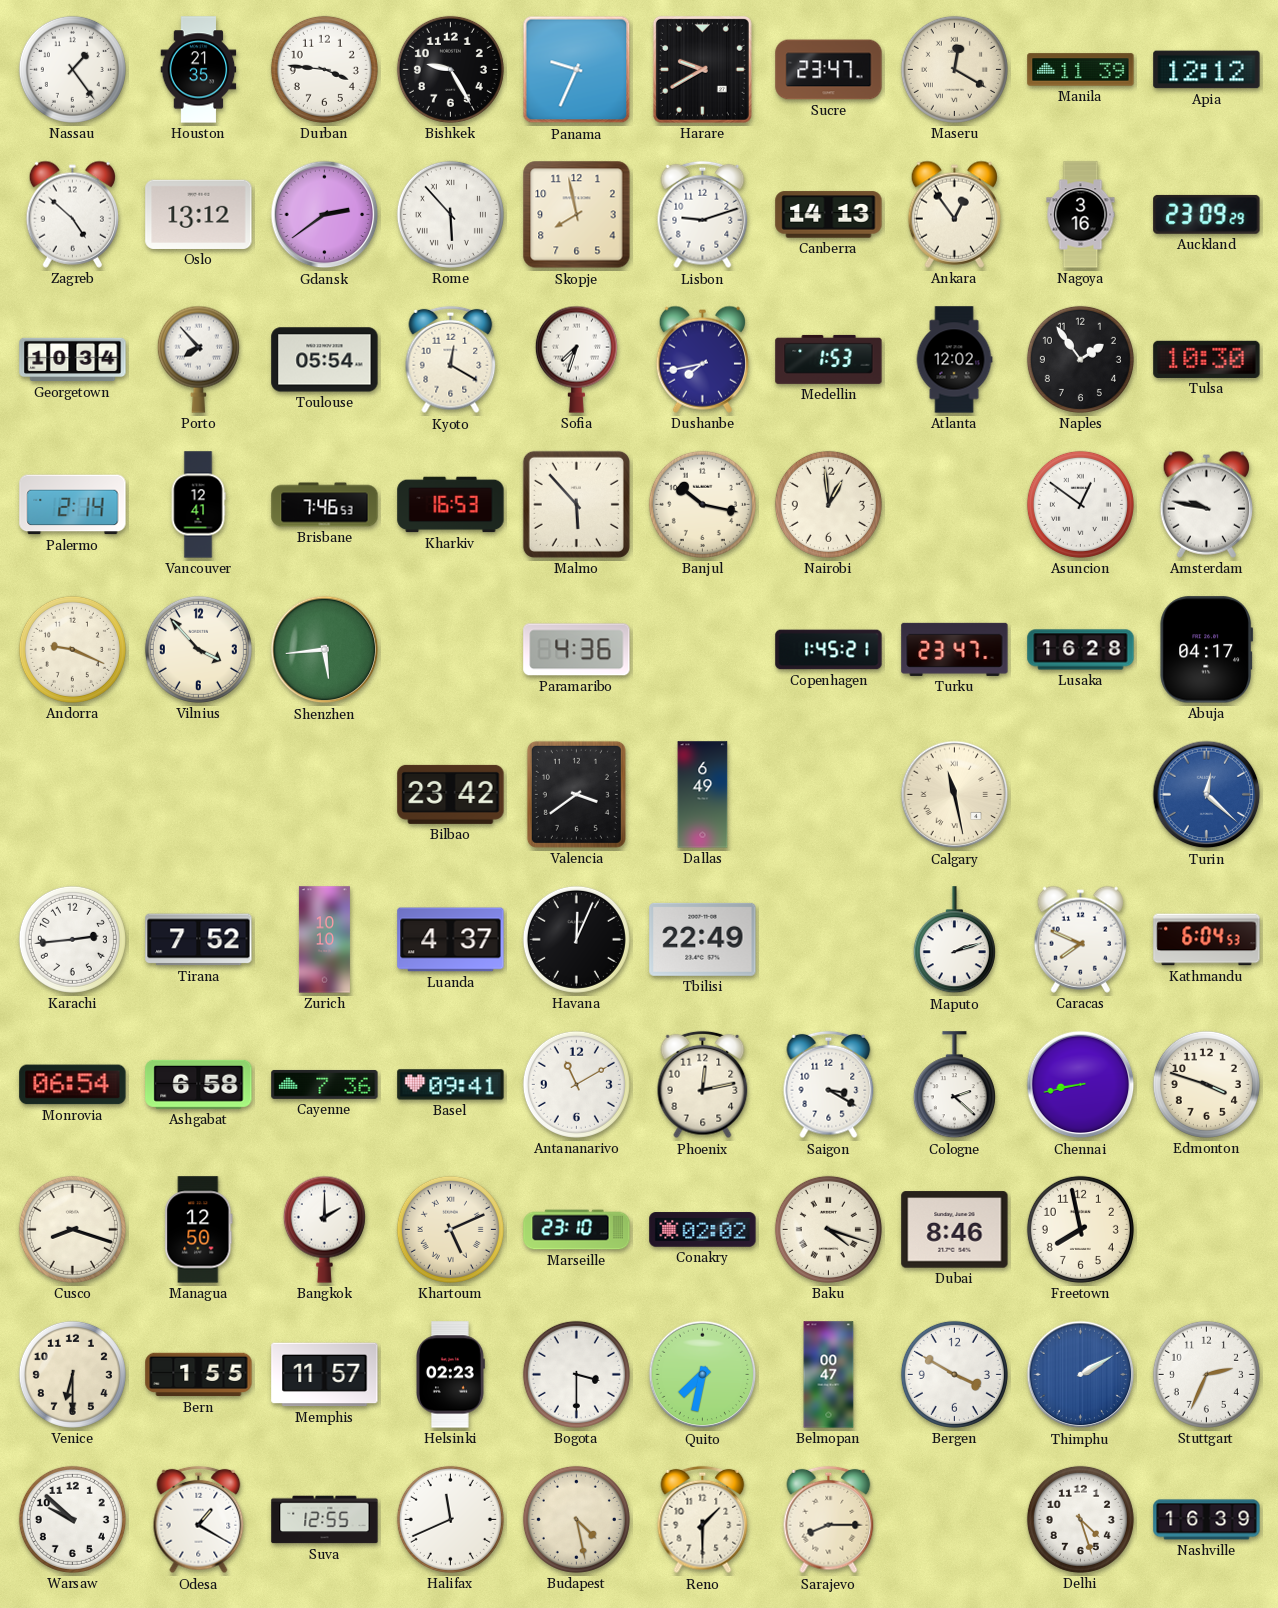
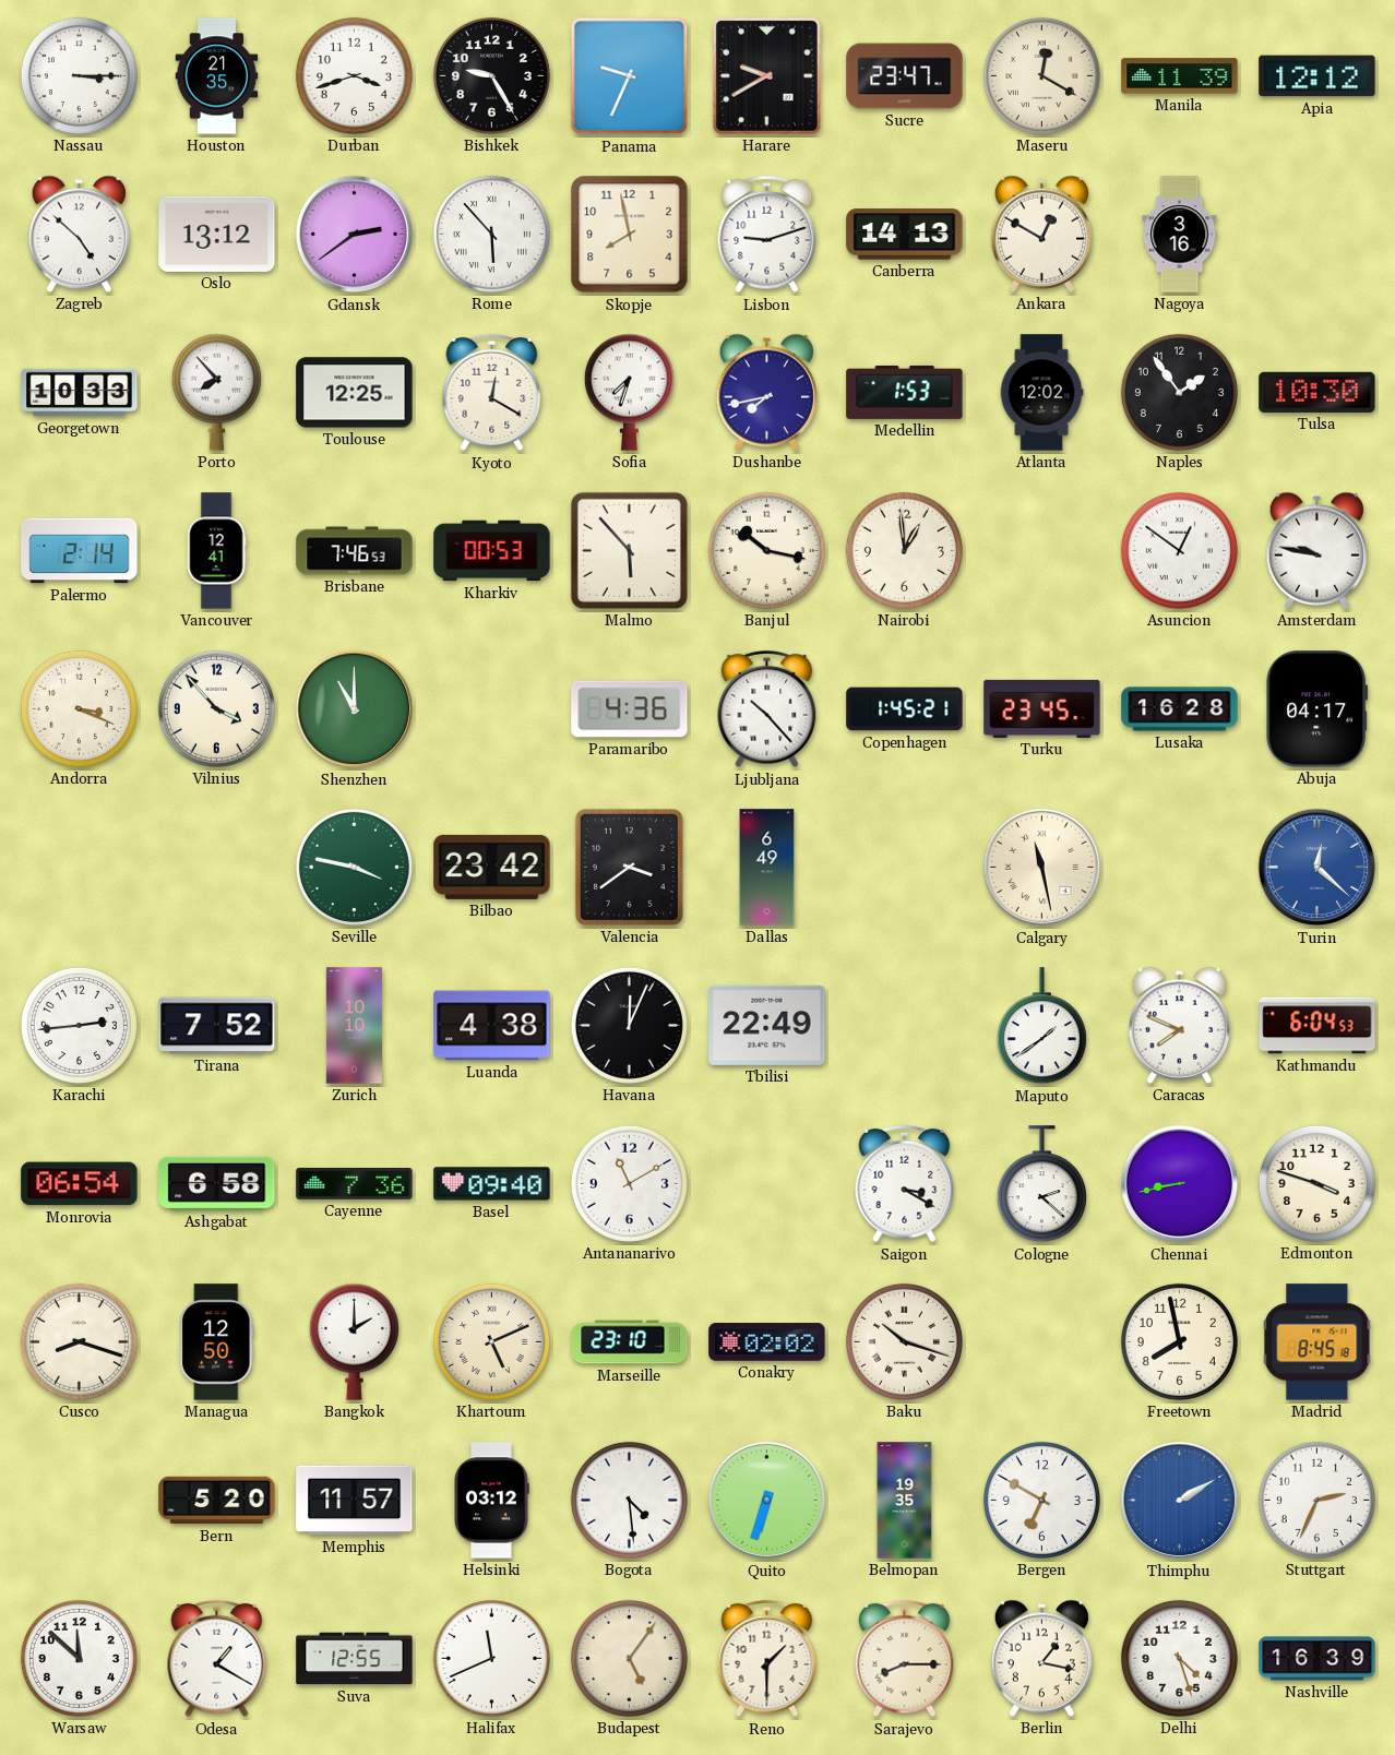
Nassau: 1:24 -> 3:15
Durban: 3:46 -> 3:42
Ankara: 12:54 -> 12:50
Auckland: 23:09 -> none
Georgetown: 10:34 -> 10:33
Toulouse: 05:54 -> 12:25
Kharkiv: 16:53 -> 00:53
Andorra: 9:19 -> 3:19
Shenzhen: 5:44 -> 11:00
Ljubljana: none -> 10:23
Turku: 23:47 -> 23:45
Seville: none -> 3:47
Luanda: 4:37 -> 4:38
Maputo: 2:12 -> 1:39
Basel: 09:41 -> 09:40
Phoenix: 12:13 -> none
Baku: 4:18 -> 10:18
Dubai: 8:46 -> none
Madrid: none -> 8:45
Venice: 6:30 -> none
Bern: 1:55 -> 5:20
Helsinki: 02:23 -> 03:12
Bogota: 3:30 -> 4:29
Quito: 7:32 -> 6:33
Belmopan: 00:47 -> 19:35
Bergen: 3:50 -> 6:50
Warsaw: 9:52 -> 11:52
Budapest: 4:28 -> 5:06
Berlin: none -> 1:17
